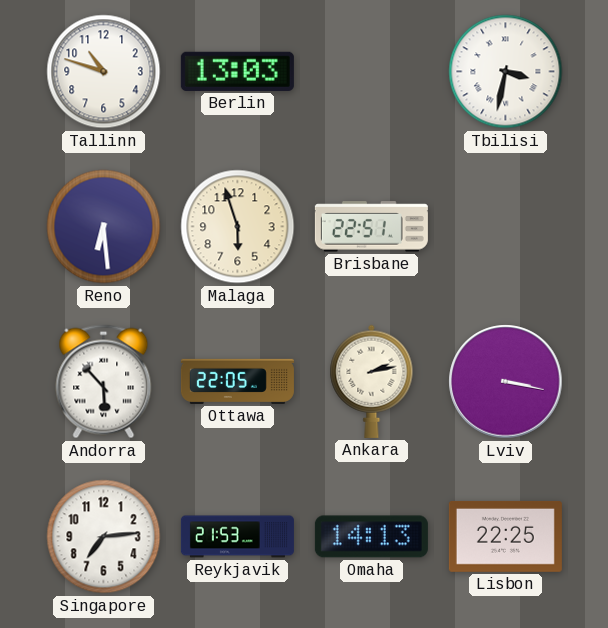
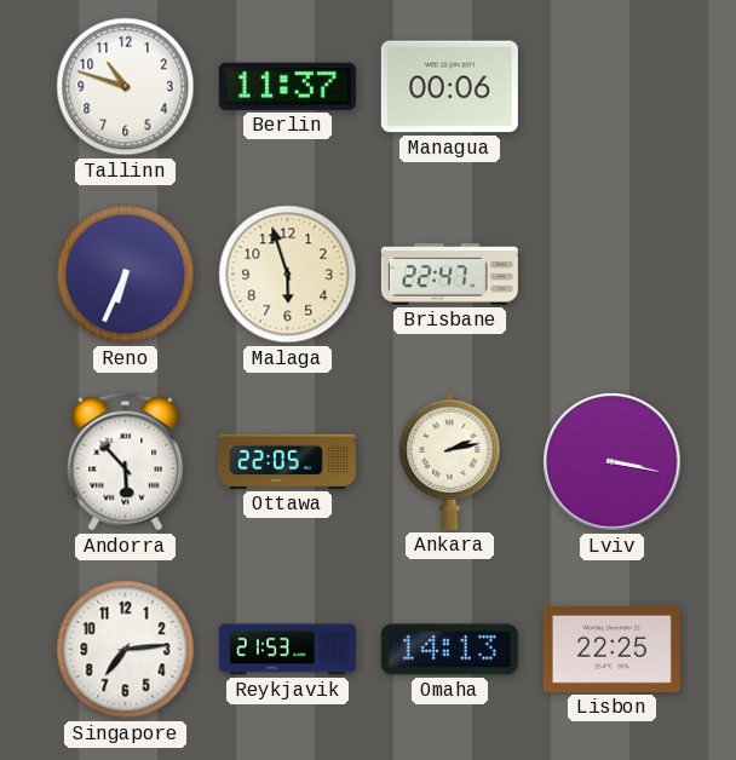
Berlin: 13:03 -> 11:37
Managua: none -> 00:06
Tbilisi: 3:32 -> none
Reno: 6:29 -> 6:34
Brisbane: 22:51 -> 22:47
